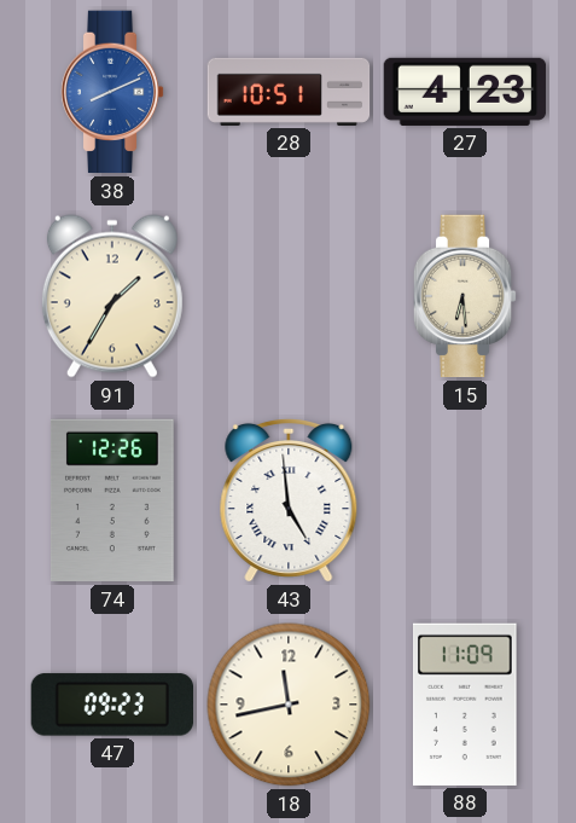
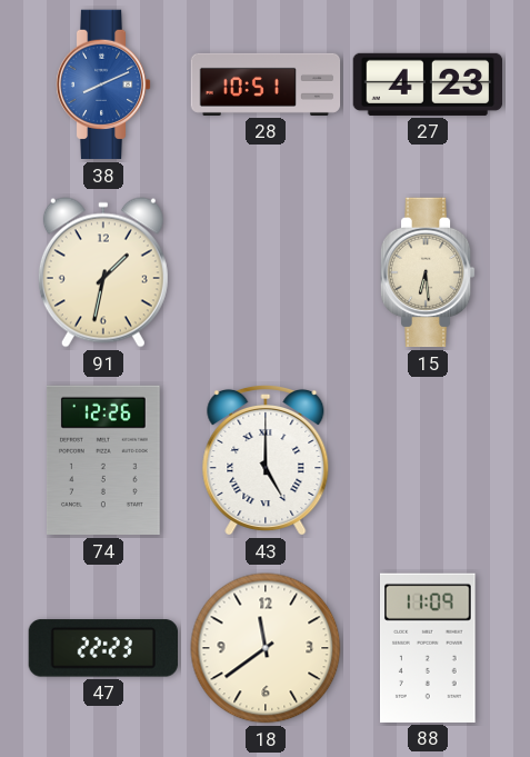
91: 1:35 -> 1:32
43: 4:59 -> 5:00
47: 09:23 -> 22:23
18: 11:43 -> 11:39
